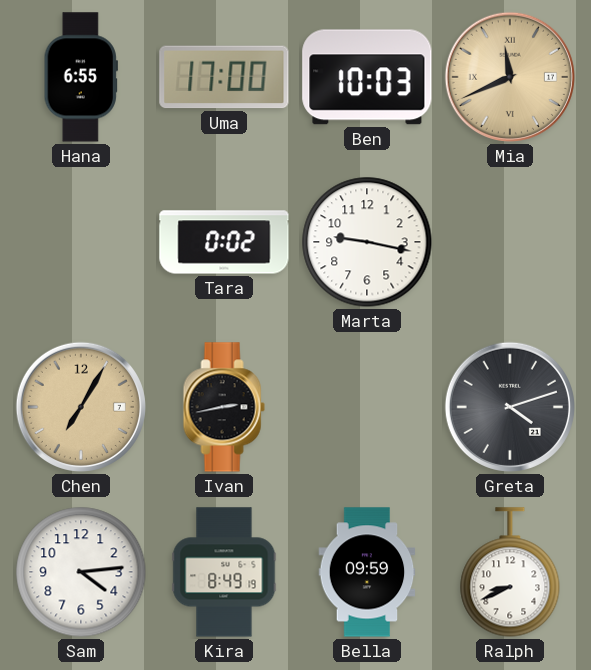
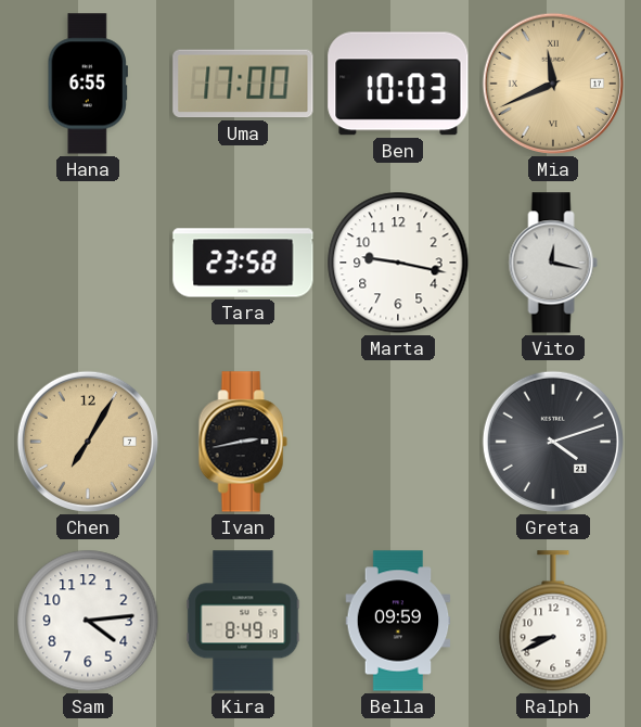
Tara: 0:02 -> 23:58
Vito: none -> 12:17
